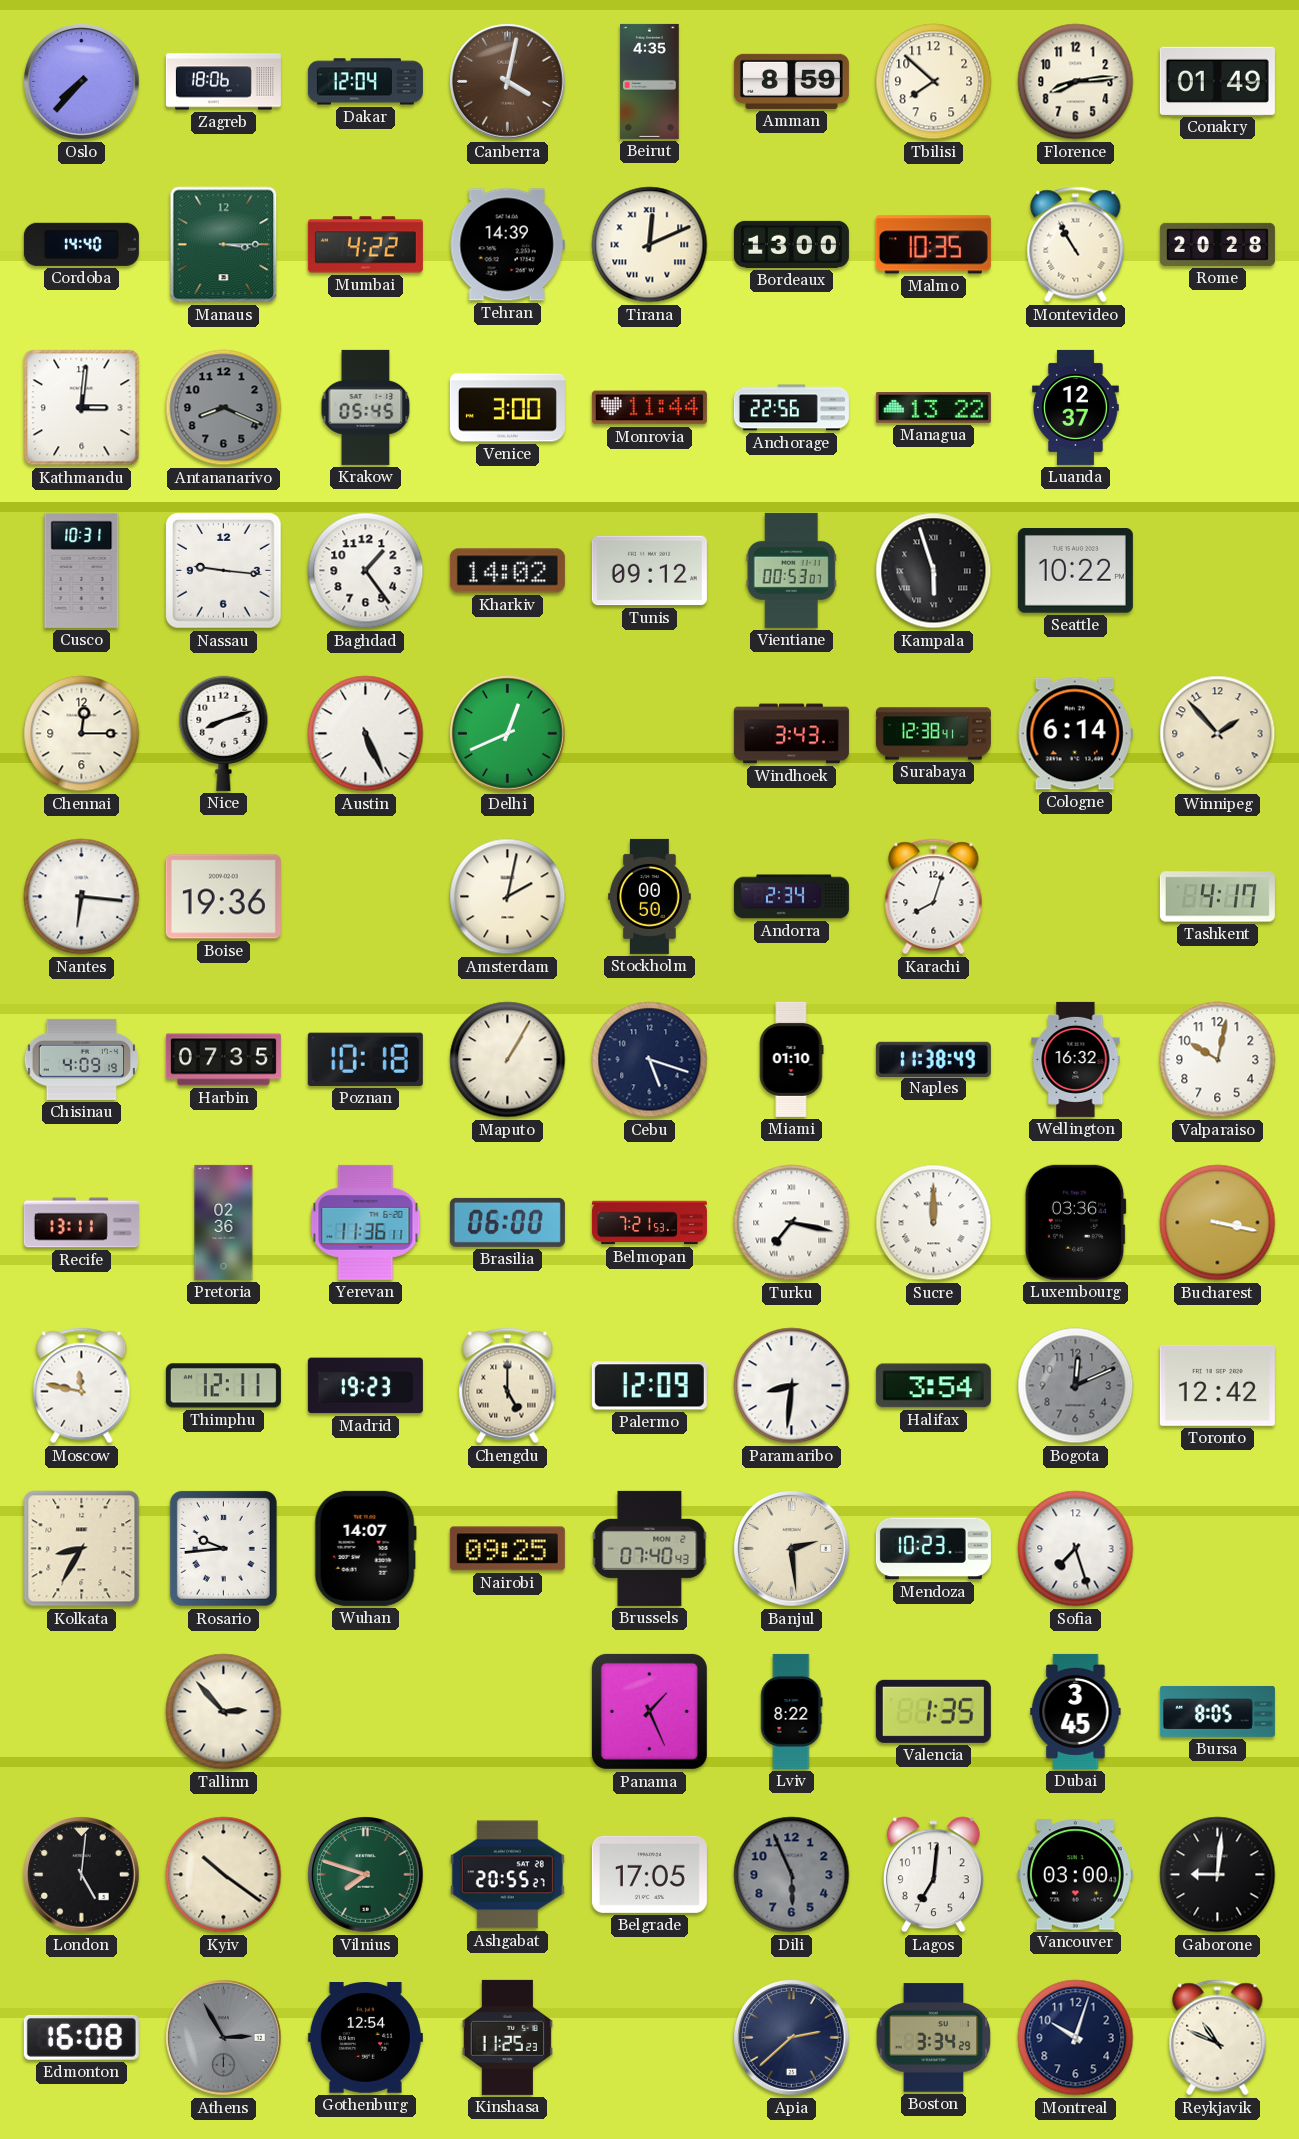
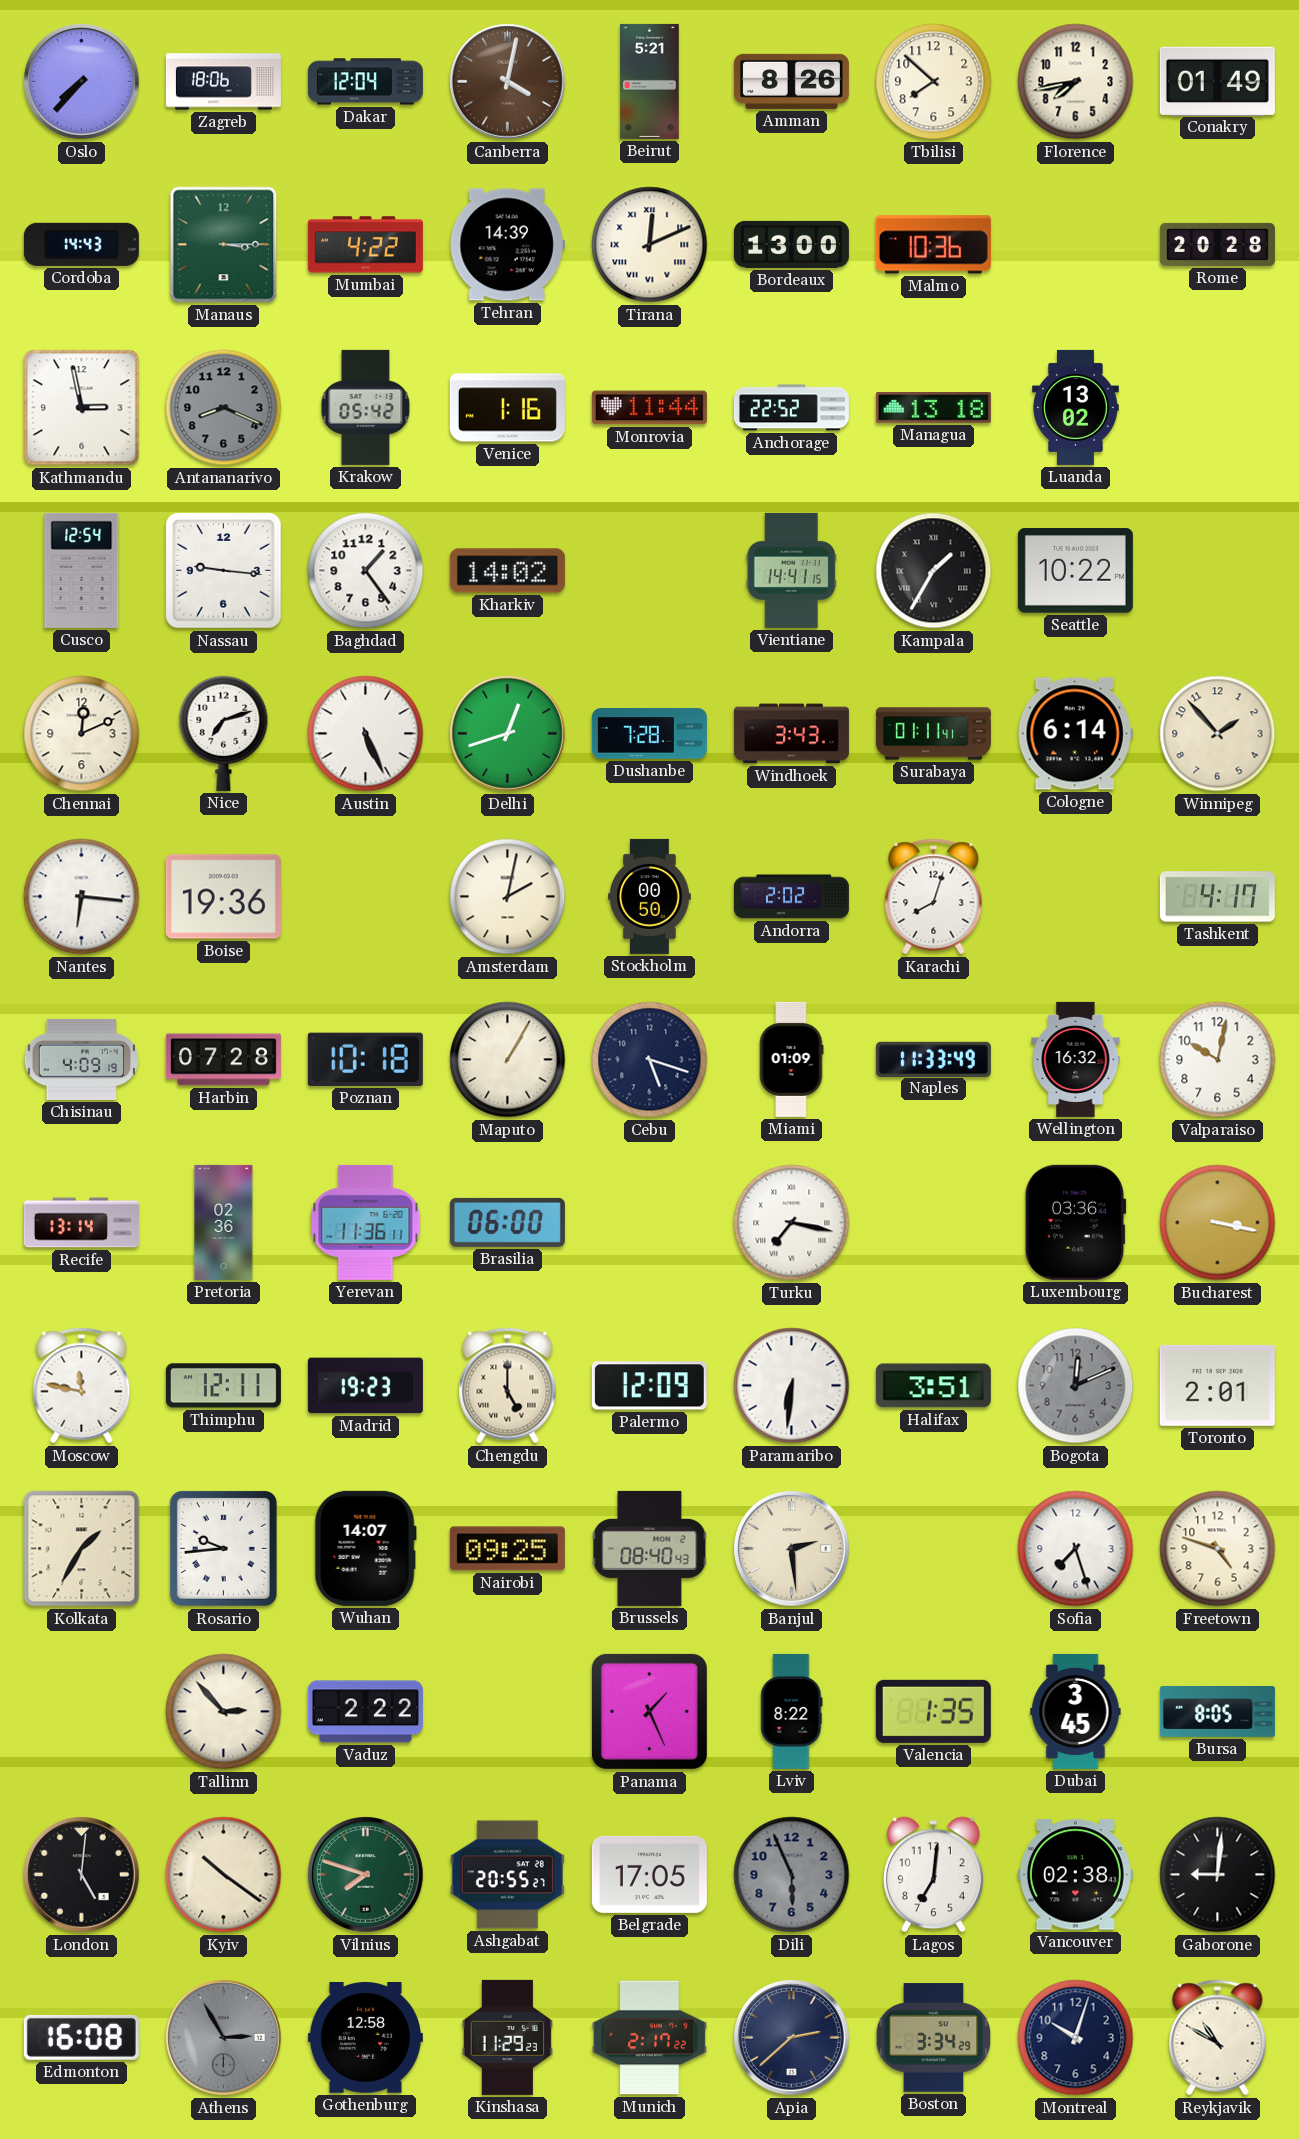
Beirut: 4:35 -> 5:21
Amman: 8:59 -> 8:26
Florence: 8:14 -> 7:43
Cordoba: 14:40 -> 14:43
Malmo: 10:35 -> 10:36
Montevideo: 10:55 -> none
Kathmandu: 3:01 -> 2:58
Krakow: 05:45 -> 05:42
Venice: 3:00 -> 1:16
Anchorage: 22:56 -> 22:52
Managua: 13:22 -> 13:18
Luanda: 12:37 -> 13:02
Cusco: 10:31 -> 12:54
Tunis: 09:12 -> none
Vientiane: 00:53 -> 14:41
Kampala: 5:57 -> 1:35
Chennai: 12:15 -> 12:11
Nice: 8:12 -> 7:12
Delhi: 12:41 -> 12:42
Dushanbe: none -> 7:28
Surabaya: 12:38 -> 01:11
Andorra: 2:34 -> 2:02
Harbin: 07:35 -> 07:28
Miami: 01:10 -> 01:09
Naples: 11:38 -> 11:33
Recife: 13:11 -> 13:14
Belmopan: 7:21 -> none
Sucre: 12:00 -> none
Paramaribo: 8:31 -> 6:31
Halifax: 3:54 -> 3:51
Toronto: 12:42 -> 2:01
Kolkata: 8:35 -> 1:35
Brussels: 07:40 -> 08:40
Mendoza: 10:23 -> none
Freetown: none -> 4:48
Vaduz: none -> 2:22
Vancouver: 03:00 -> 02:38
Gothenburg: 12:54 -> 12:58
Kinshasa: 11:25 -> 11:29
Munich: none -> 2:17
Reykjavik: 10:49 -> 10:50
